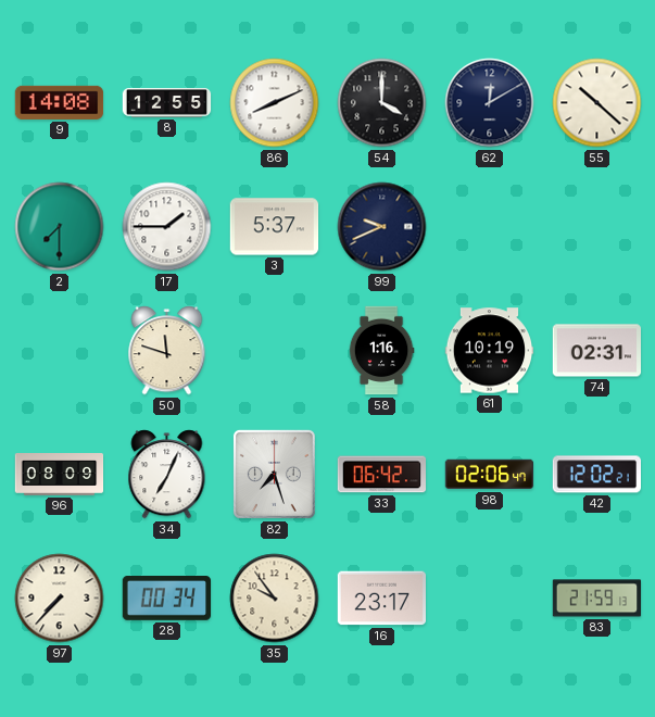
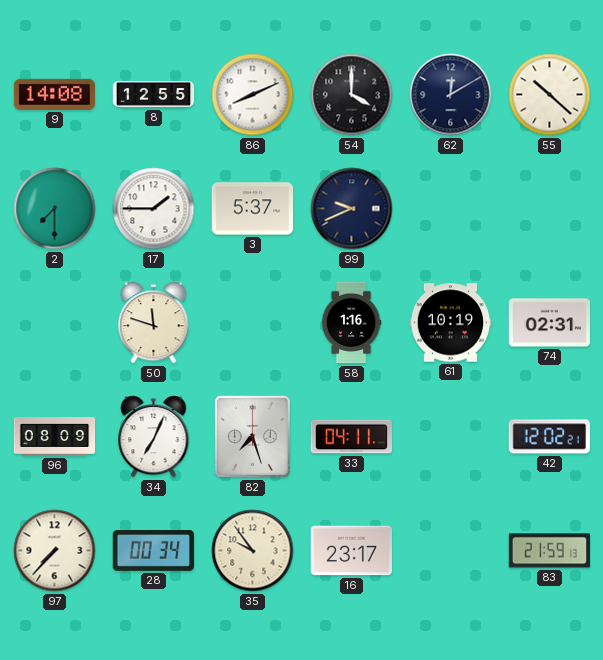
33: 06:42 -> 04:11
98: 02:06 -> none
